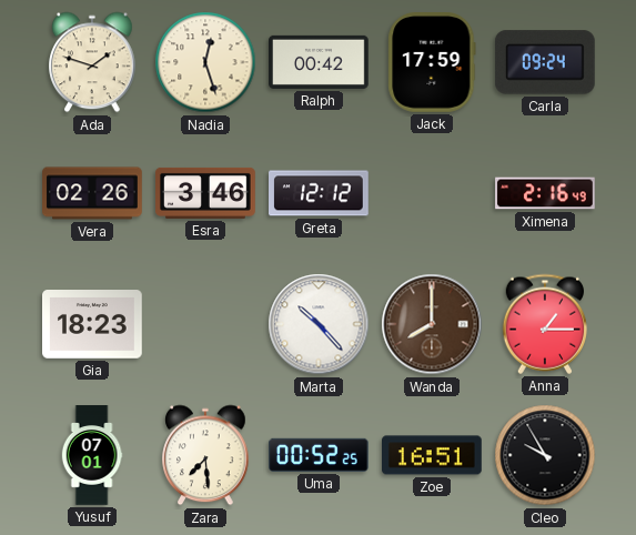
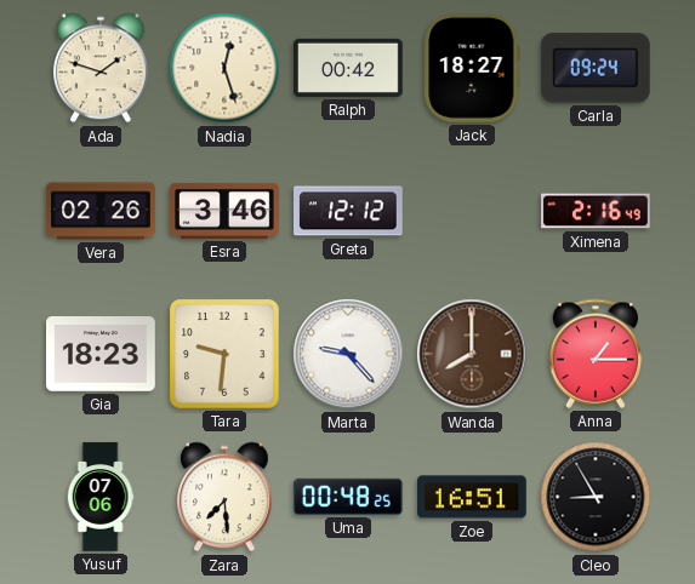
Jack: 17:59 -> 18:27
Tara: none -> 9:31
Marta: 10:23 -> 9:23
Yusuf: 07:01 -> 07:06
Uma: 00:52 -> 00:48
Cleo: 9:55 -> 8:55
